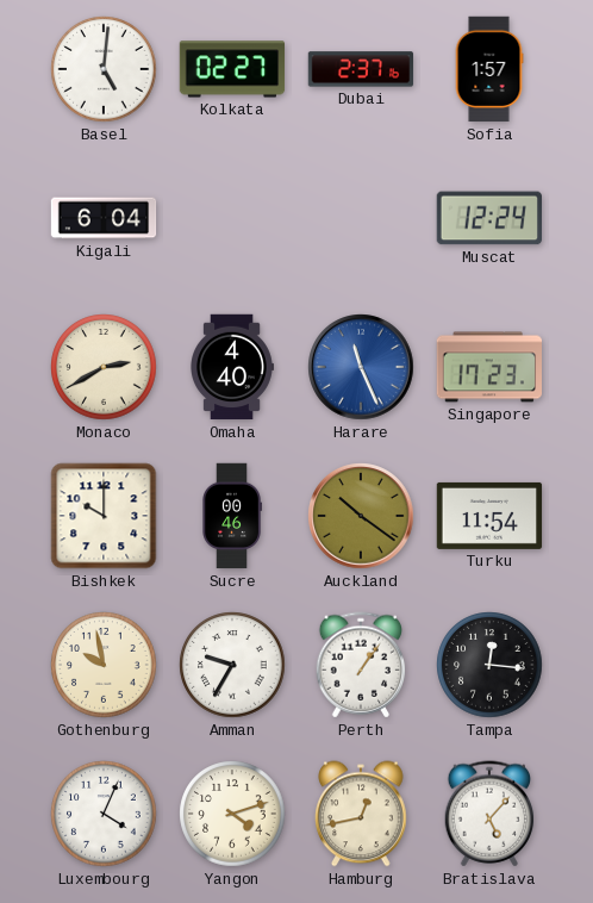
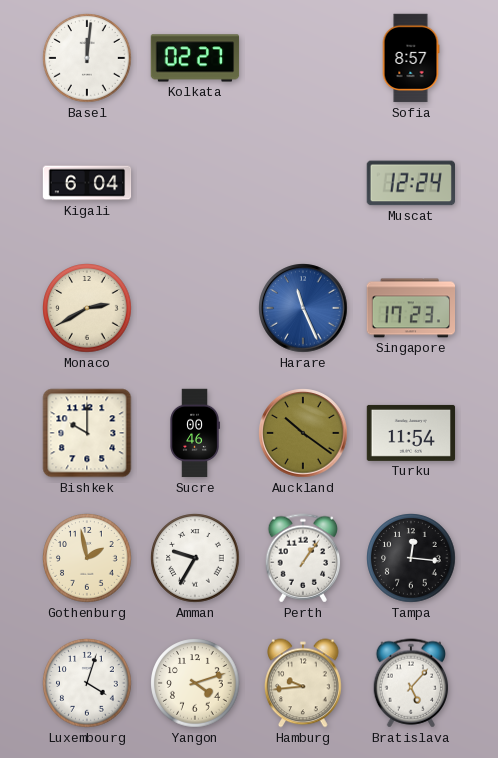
Basel: 5:01 -> 12:01
Dubai: 2:37 -> none
Sofia: 1:57 -> 8:57
Omaha: 4:40 -> none
Gothenburg: 9:58 -> 1:58
Luxembourg: 4:04 -> 4:03
Hamburg: 12:43 -> 9:44
